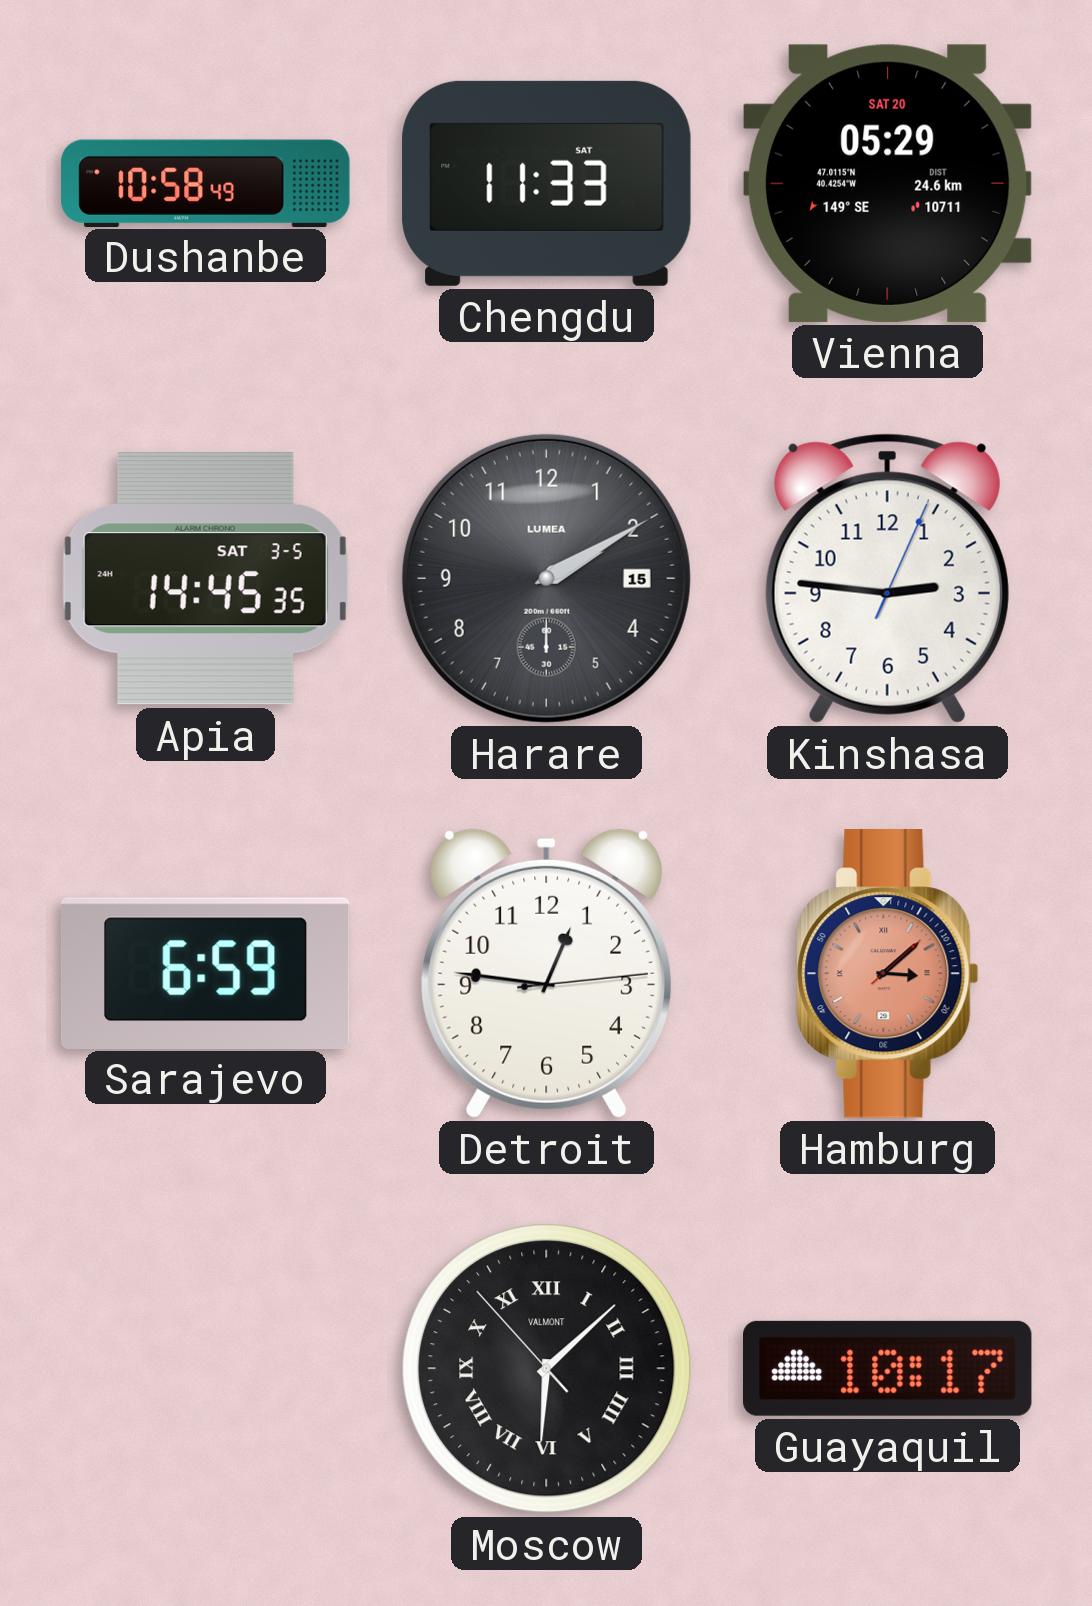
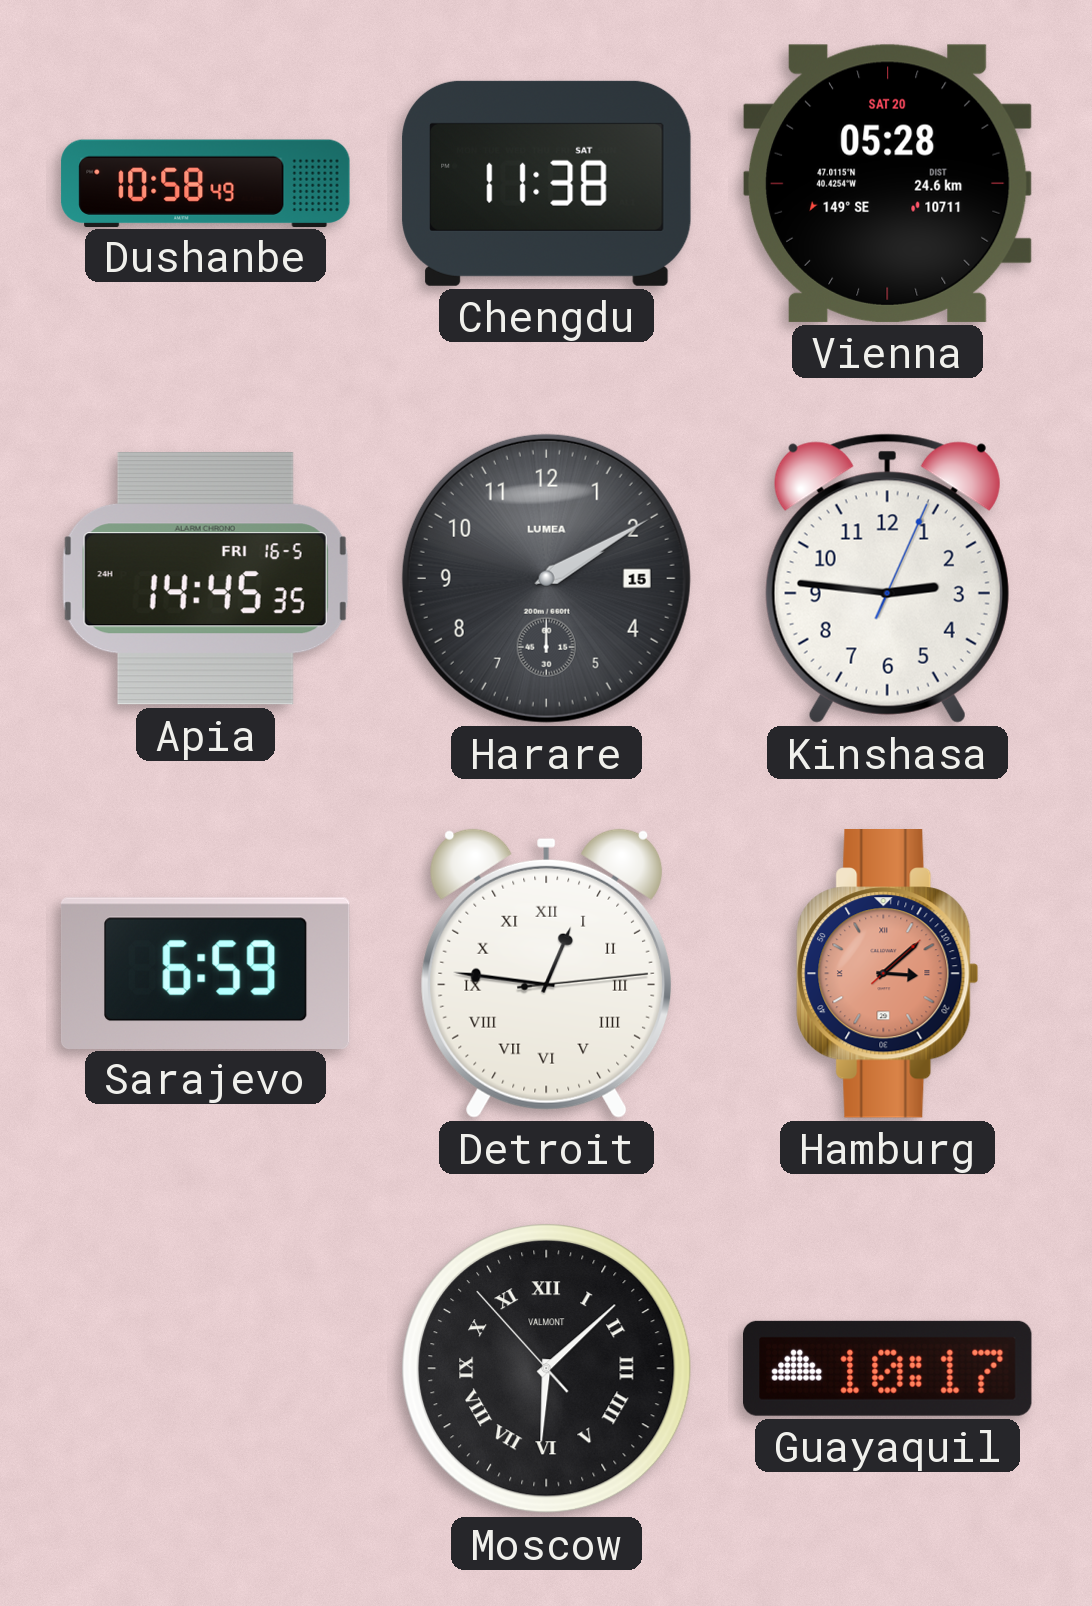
Chengdu: 11:33 -> 11:38
Vienna: 05:29 -> 05:28
Apia date: SAT 3-5 -> FRI 16-5
Detroit numerals: Arabic -> Roman
